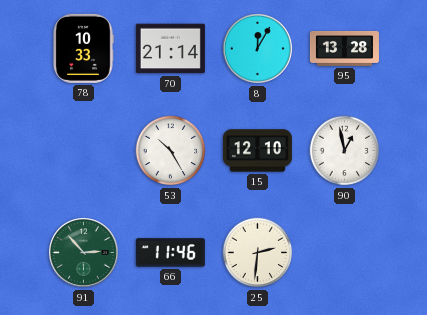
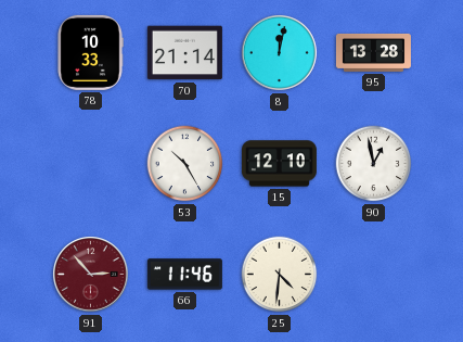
8: 12:05 -> 12:02
91 dial: green -> burgundy
25: 2:31 -> 4:31
